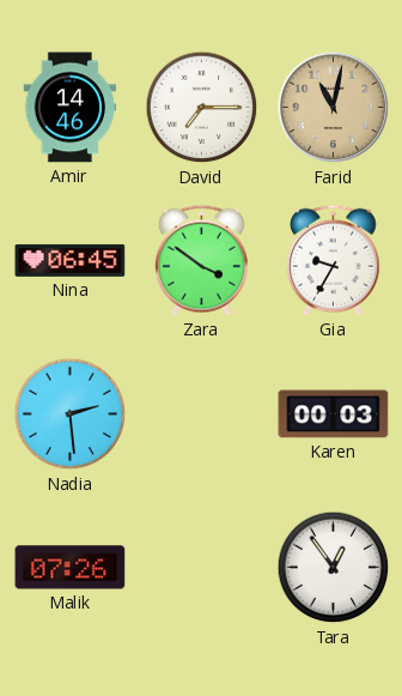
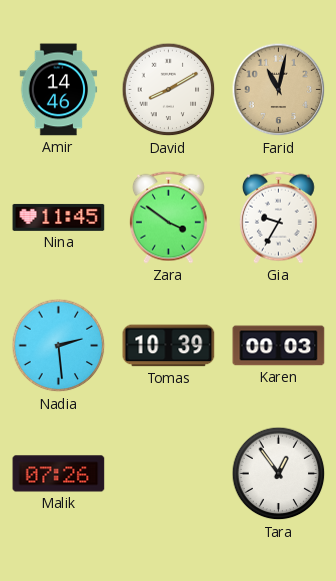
David: 7:15 -> 8:10
Nina: 06:45 -> 11:45
Tomas: none -> 10:39
